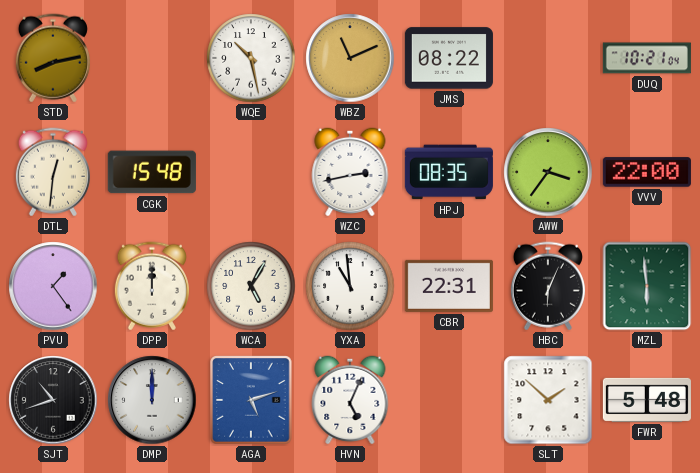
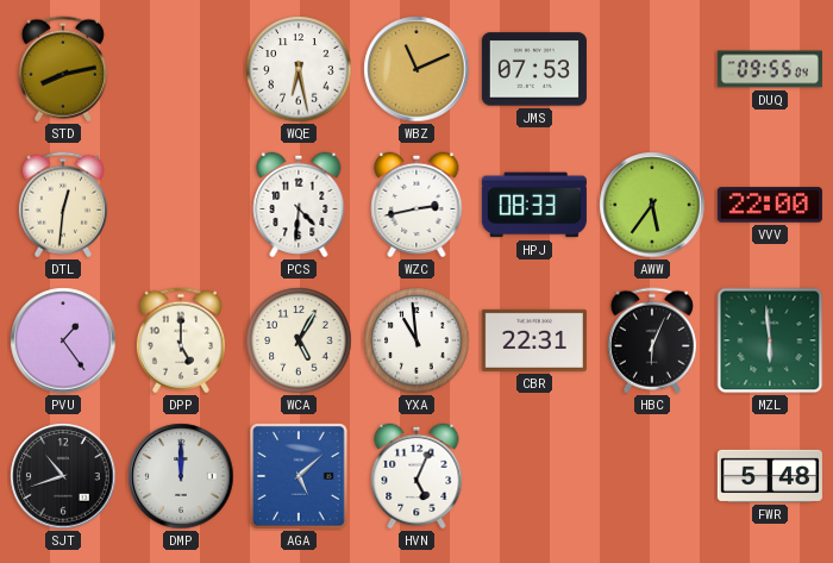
WQE: 10:28 -> 6:28
JMS: 08:22 -> 07:53
DUQ: 10:21 -> 09:55
CGK: 15:48 -> none
PCS: none -> 4:31
HPJ: 08:35 -> 08:33
AWW: 3:36 -> 5:36
DPP: 12:00 -> 5:00
AGA: 5:12 -> 5:08
SLT: 1:52 -> none
